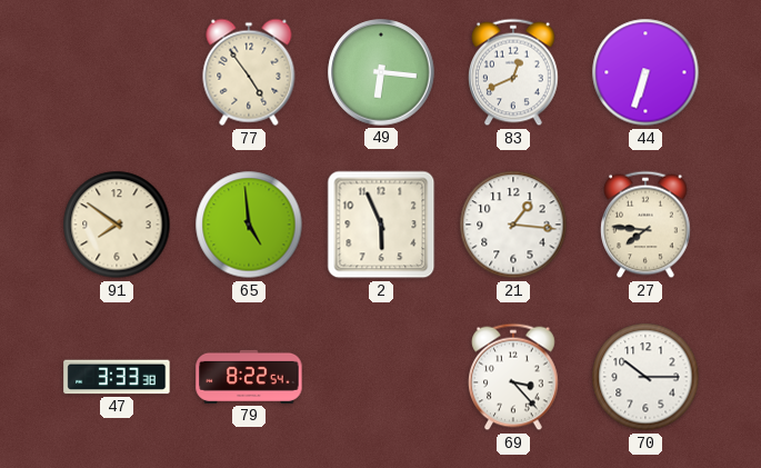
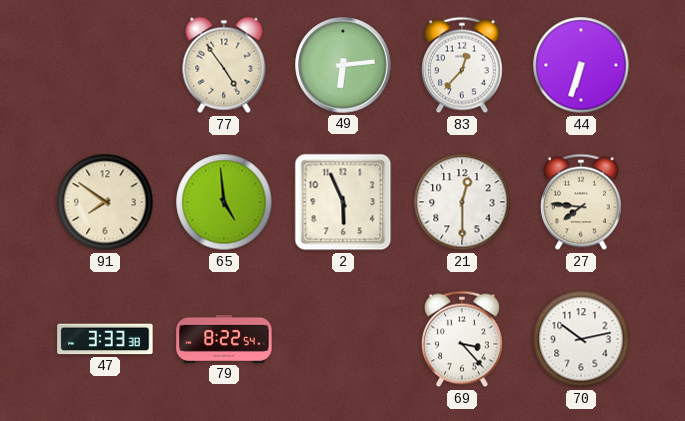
49: 6:16 -> 6:14
83: 12:41 -> 12:37
21: 1:16 -> 12:30
70: 10:15 -> 10:13
